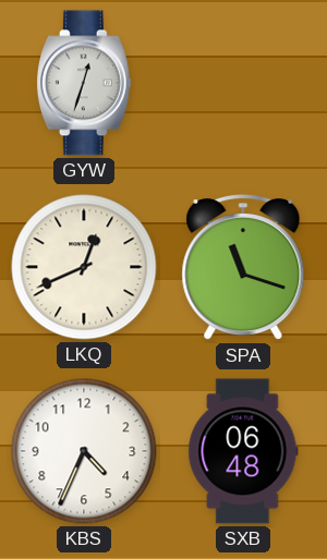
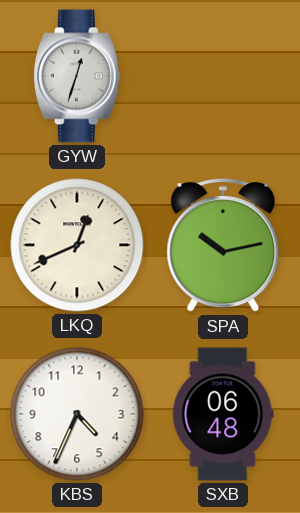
SPA: 11:18 -> 10:13
